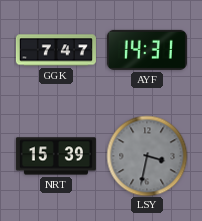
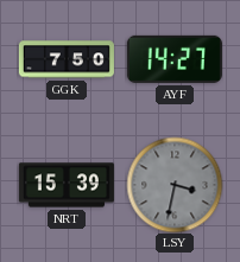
GGK: 7:47 -> 7:50
AYF: 14:31 -> 14:27
